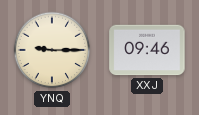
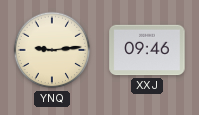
YNQ: 9:15 -> 9:14
